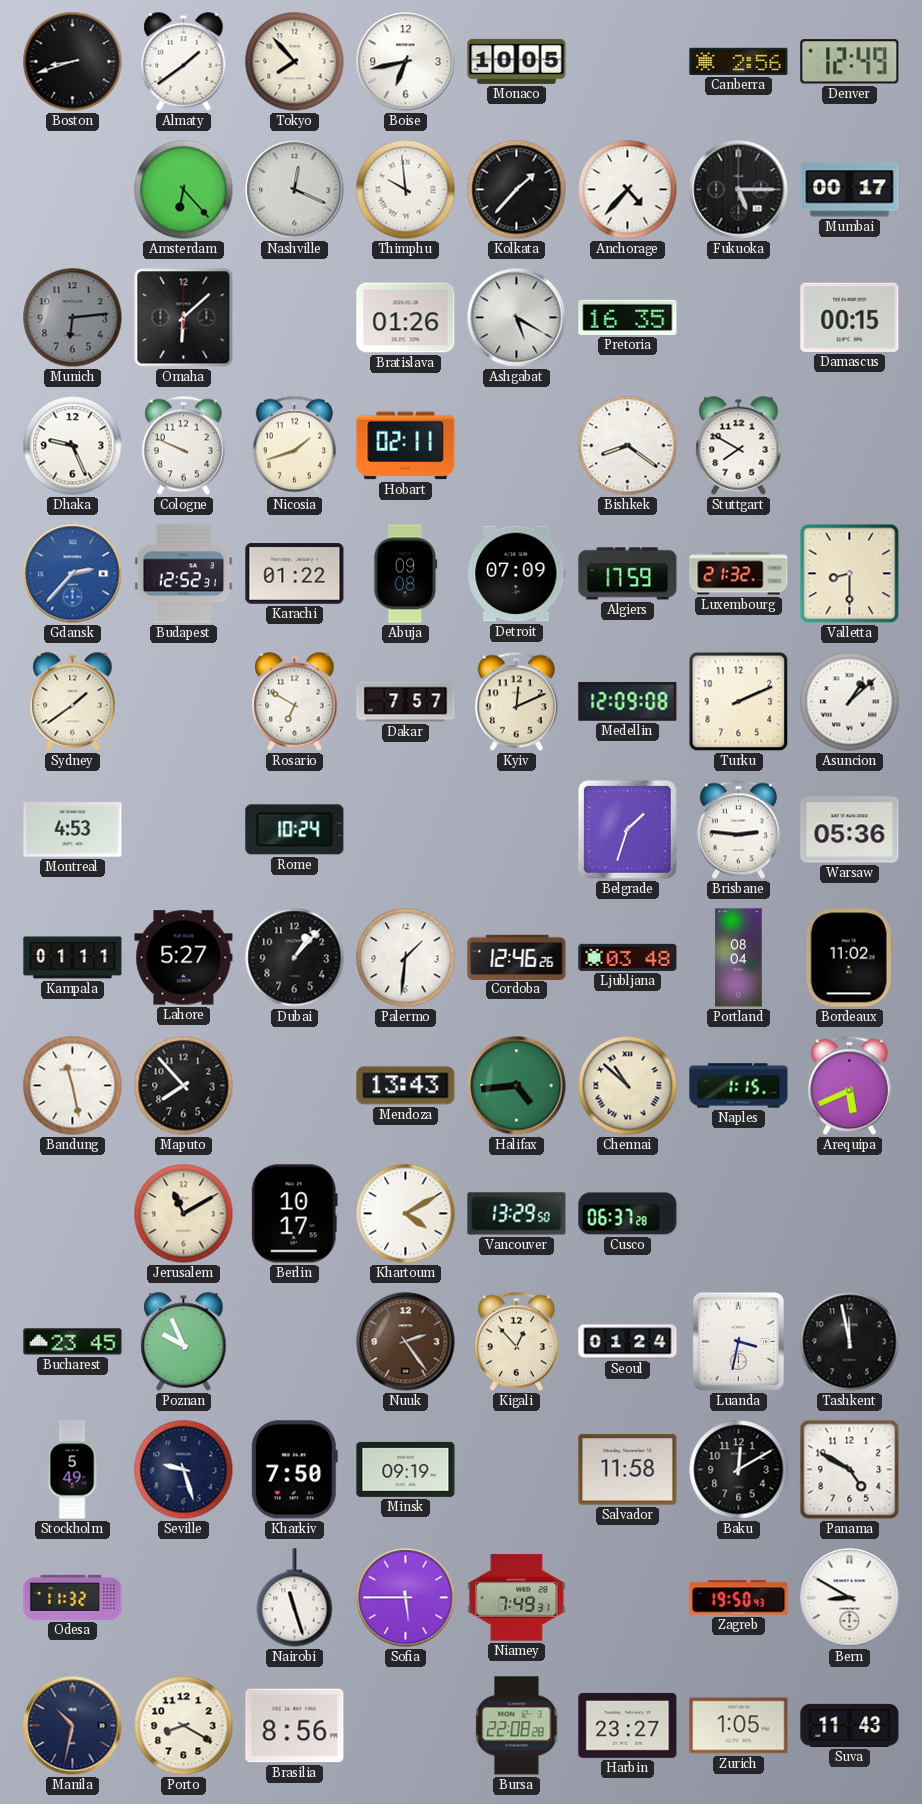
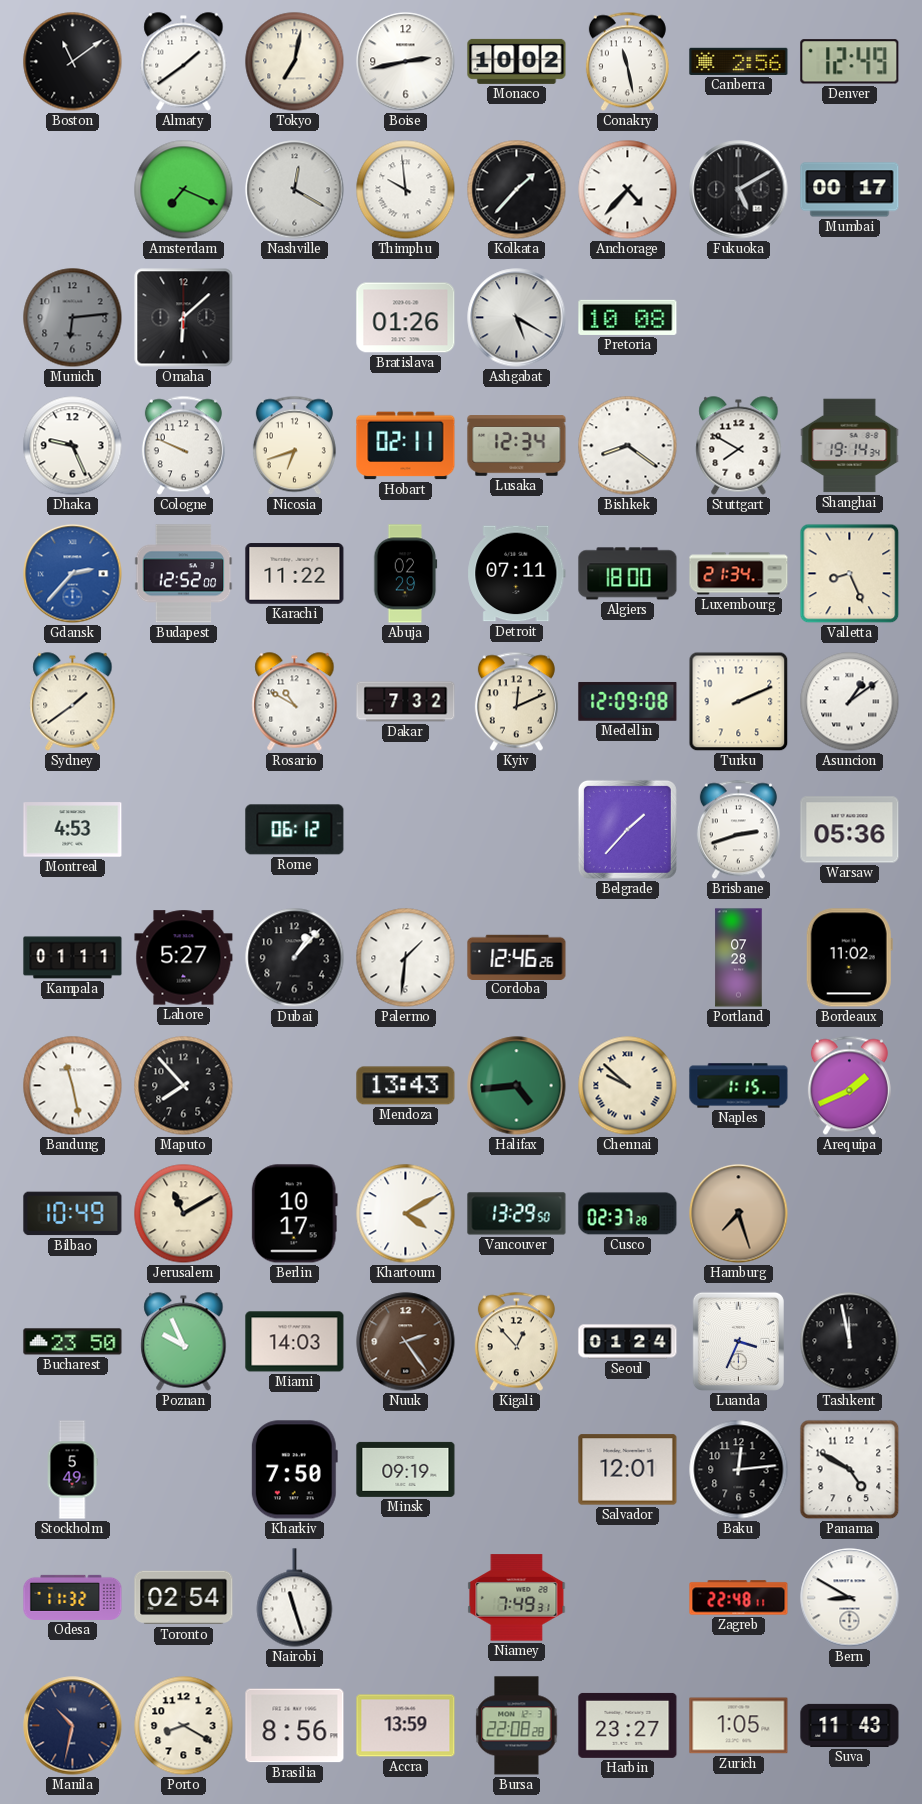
Boston: 8:42 -> 11:09
Tokyo: 7:53 -> 7:02
Boise: 6:43 -> 2:43
Monaco: 10:05 -> 10:02
Conakry: none -> 11:28
Amsterdam: 6:23 -> 7:19
Nashville: 12:19 -> 12:20
Fukuoka: 5:15 -> 5:10
Pretoria: 16:35 -> 10:08
Damascus: 00:15 -> none
Nicosia: 1:42 -> 6:42
Lusaka: none -> 12:34
Shanghai: none -> 19:14
Budapest: 12:52:31 -> 12:52:00
Karachi: 01:22 -> 11:22
Abuja: 09:08 -> 02:29
Detroit: 07:09 -> 07:11
Algiers: 17:59 -> 18:00
Luxembourg: 21:32 -> 21:34
Valletta: 8:30 -> 8:26
Rosario: 6:50 -> 10:50
Dakar: 7:57 -> 7:32
Asuncion: 1:08 -> 1:09
Rome: 10:24 -> 06:12
Belgrade: 1:33 -> 1:37
Brisbane: 2:46 -> 2:42
Ljubljana: 03:48 -> none
Portland: 08:04 -> 07:28
Chennai: 10:52 -> 9:52
Arequipa: 5:41 -> 1:41
Bilbao: none -> 10:49
Cusco: 06:37 -> 02:37
Hamburg: none -> 7:27
Bucharest: 23:45 -> 23:50
Miami: none -> 14:03
Luanda: 3:32 -> 3:34
Seville: 9:27 -> none
Salvador: 11:58 -> 12:01
Baku: 12:10 -> 12:14
Toronto: none -> 02:54
Sofia: 5:45 -> none
Zagreb: 19:50 -> 22:48
Accra: none -> 13:59
